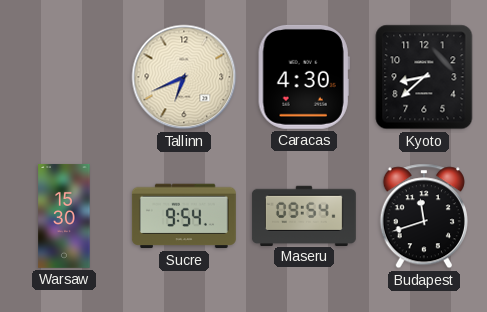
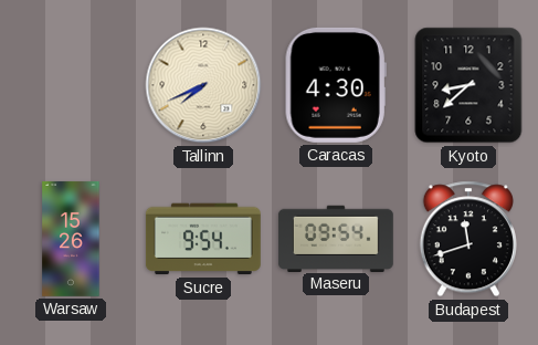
Tallinn: 6:41 -> 7:41
Warsaw: 15:30 -> 15:26
